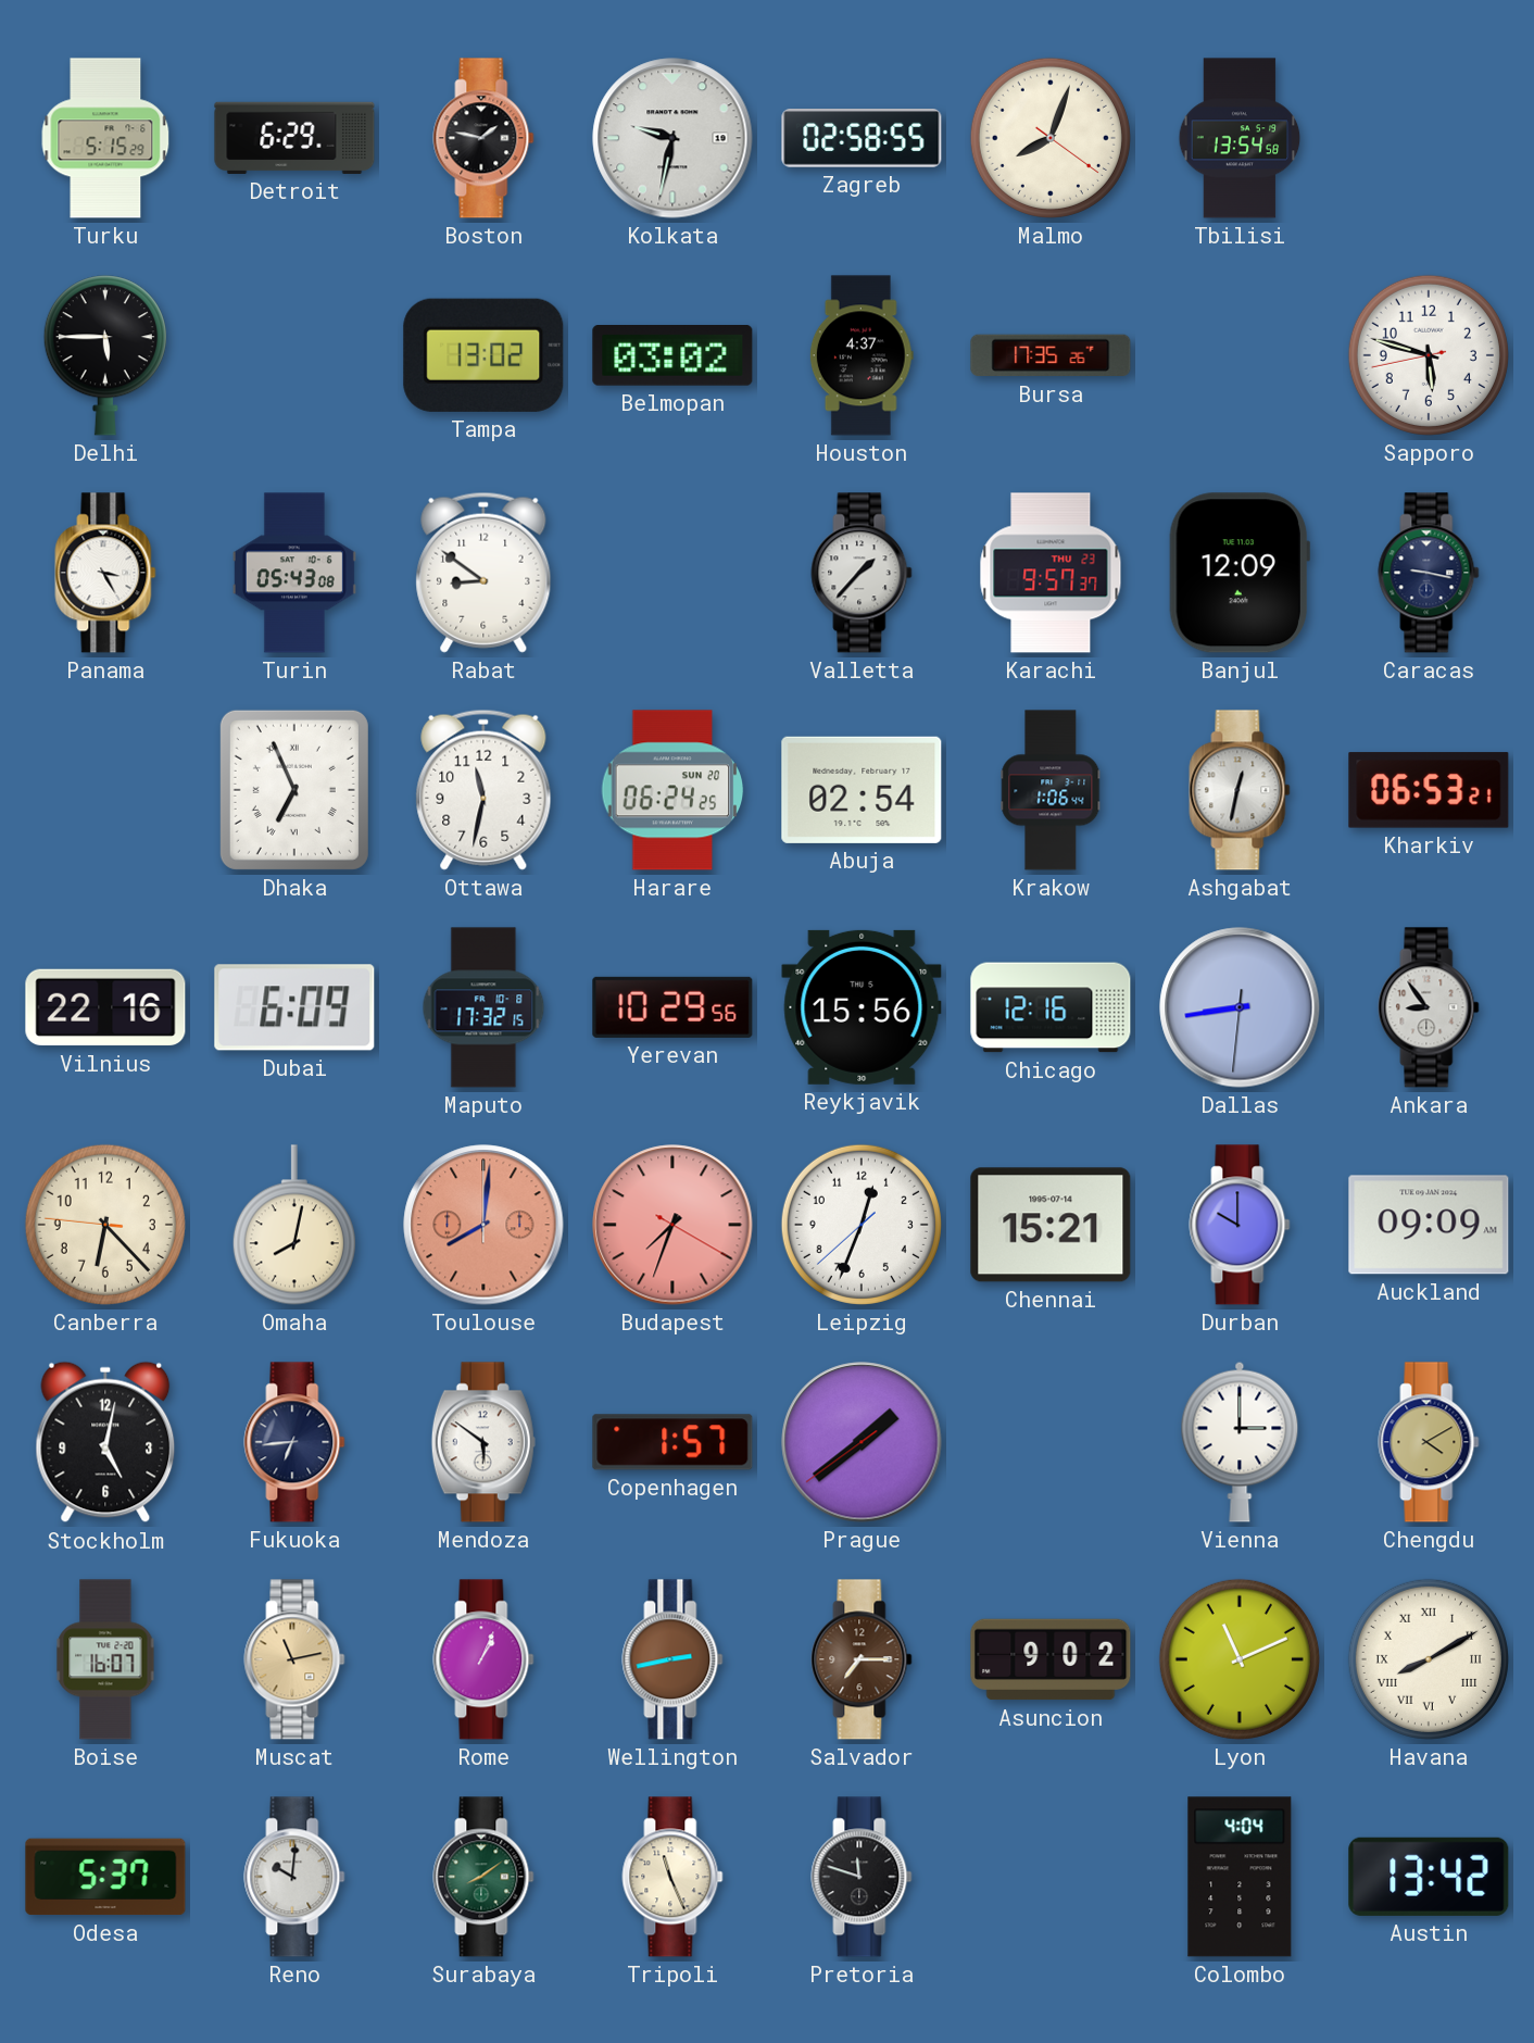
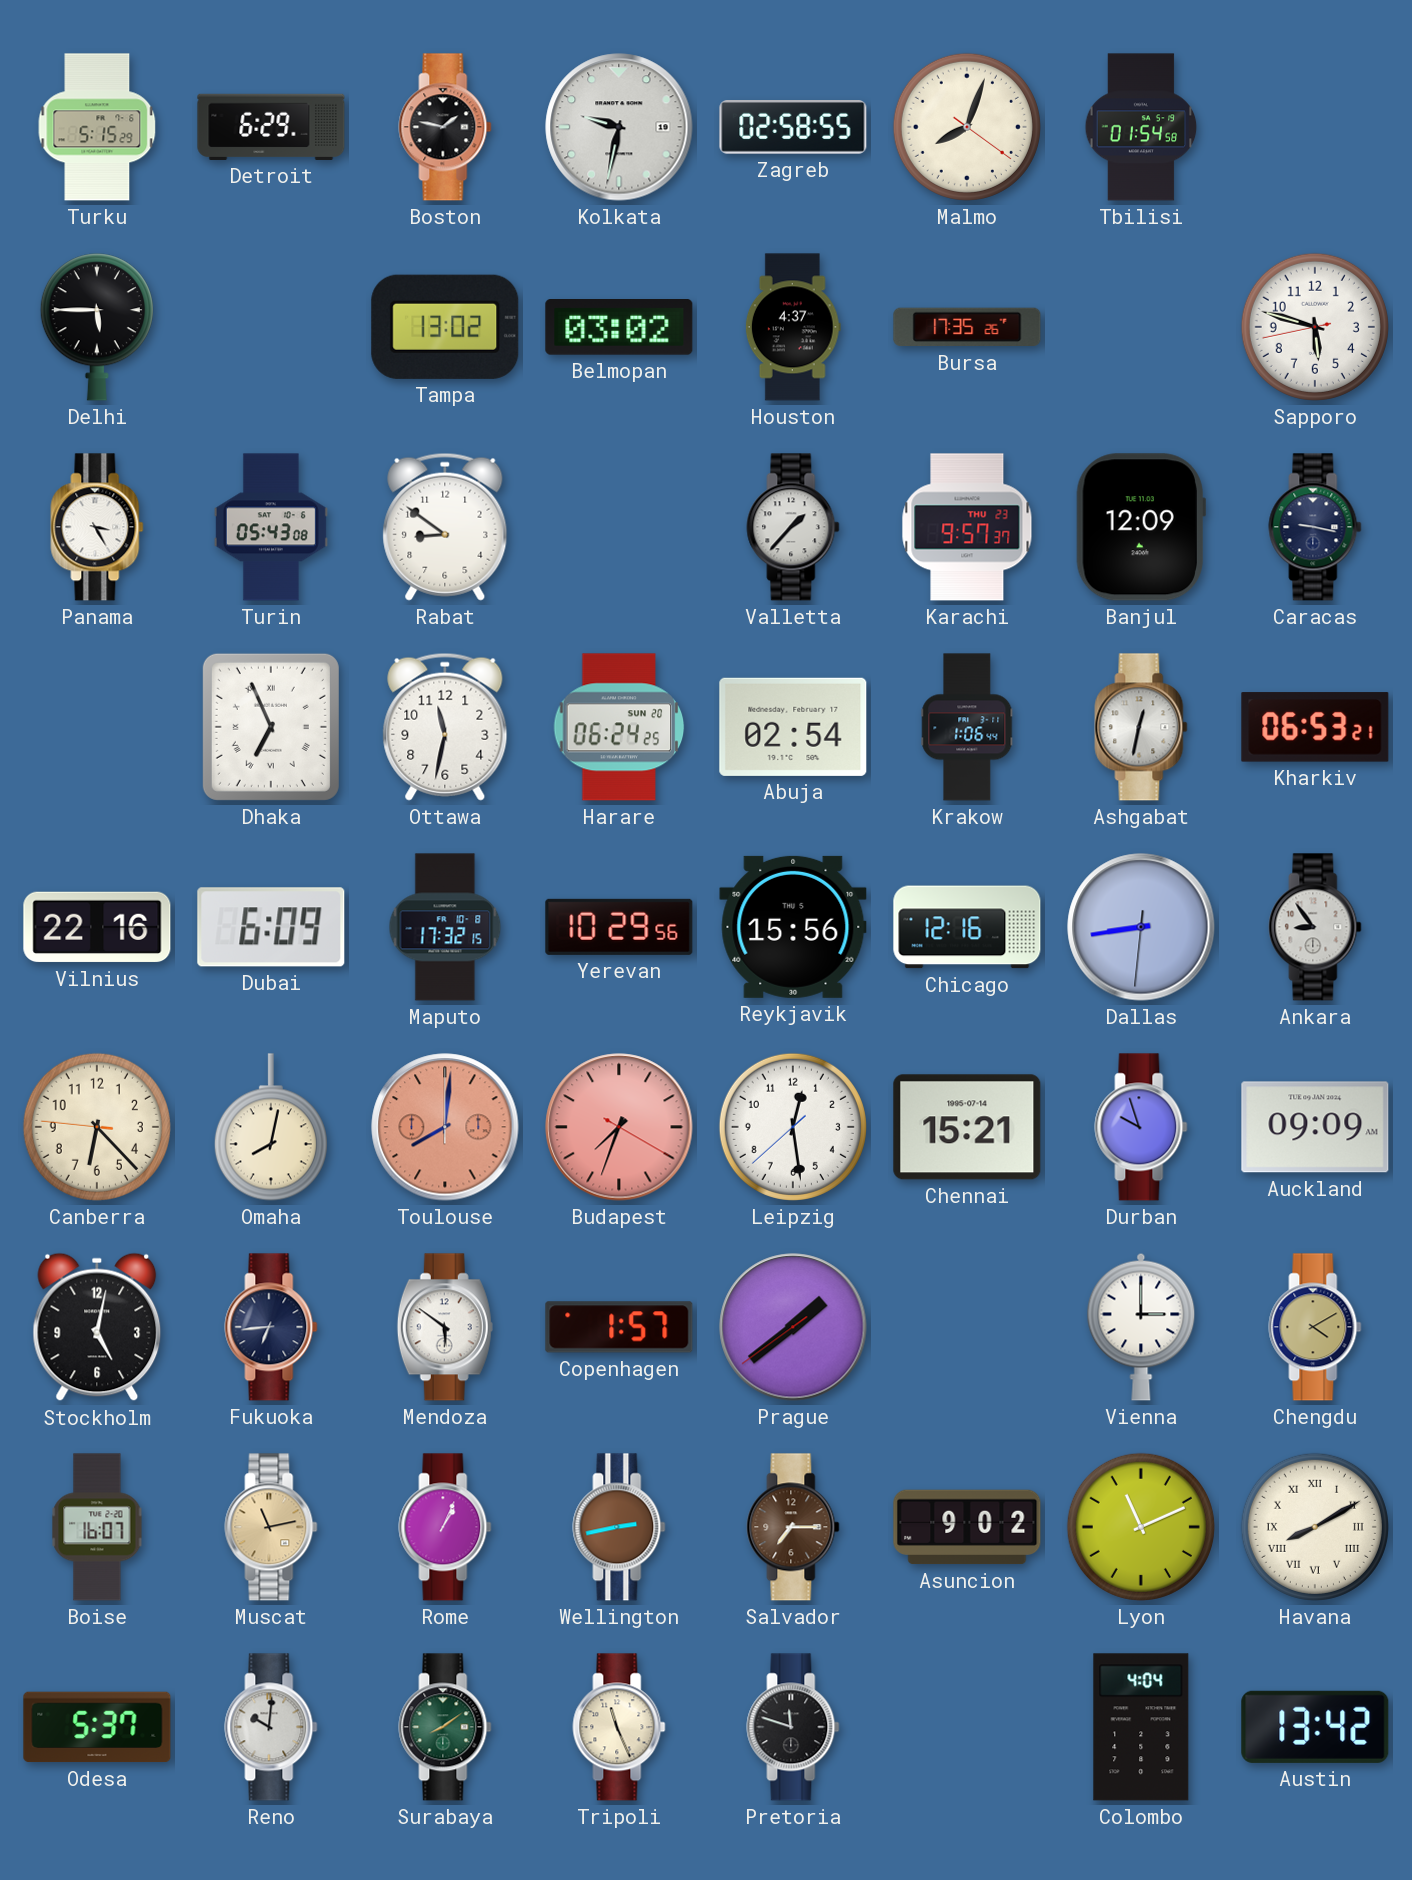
Tbilisi: 13:54 -> 01:54
Leipzig: 12:33 -> 12:28
Durban: 10:00 -> 9:57
